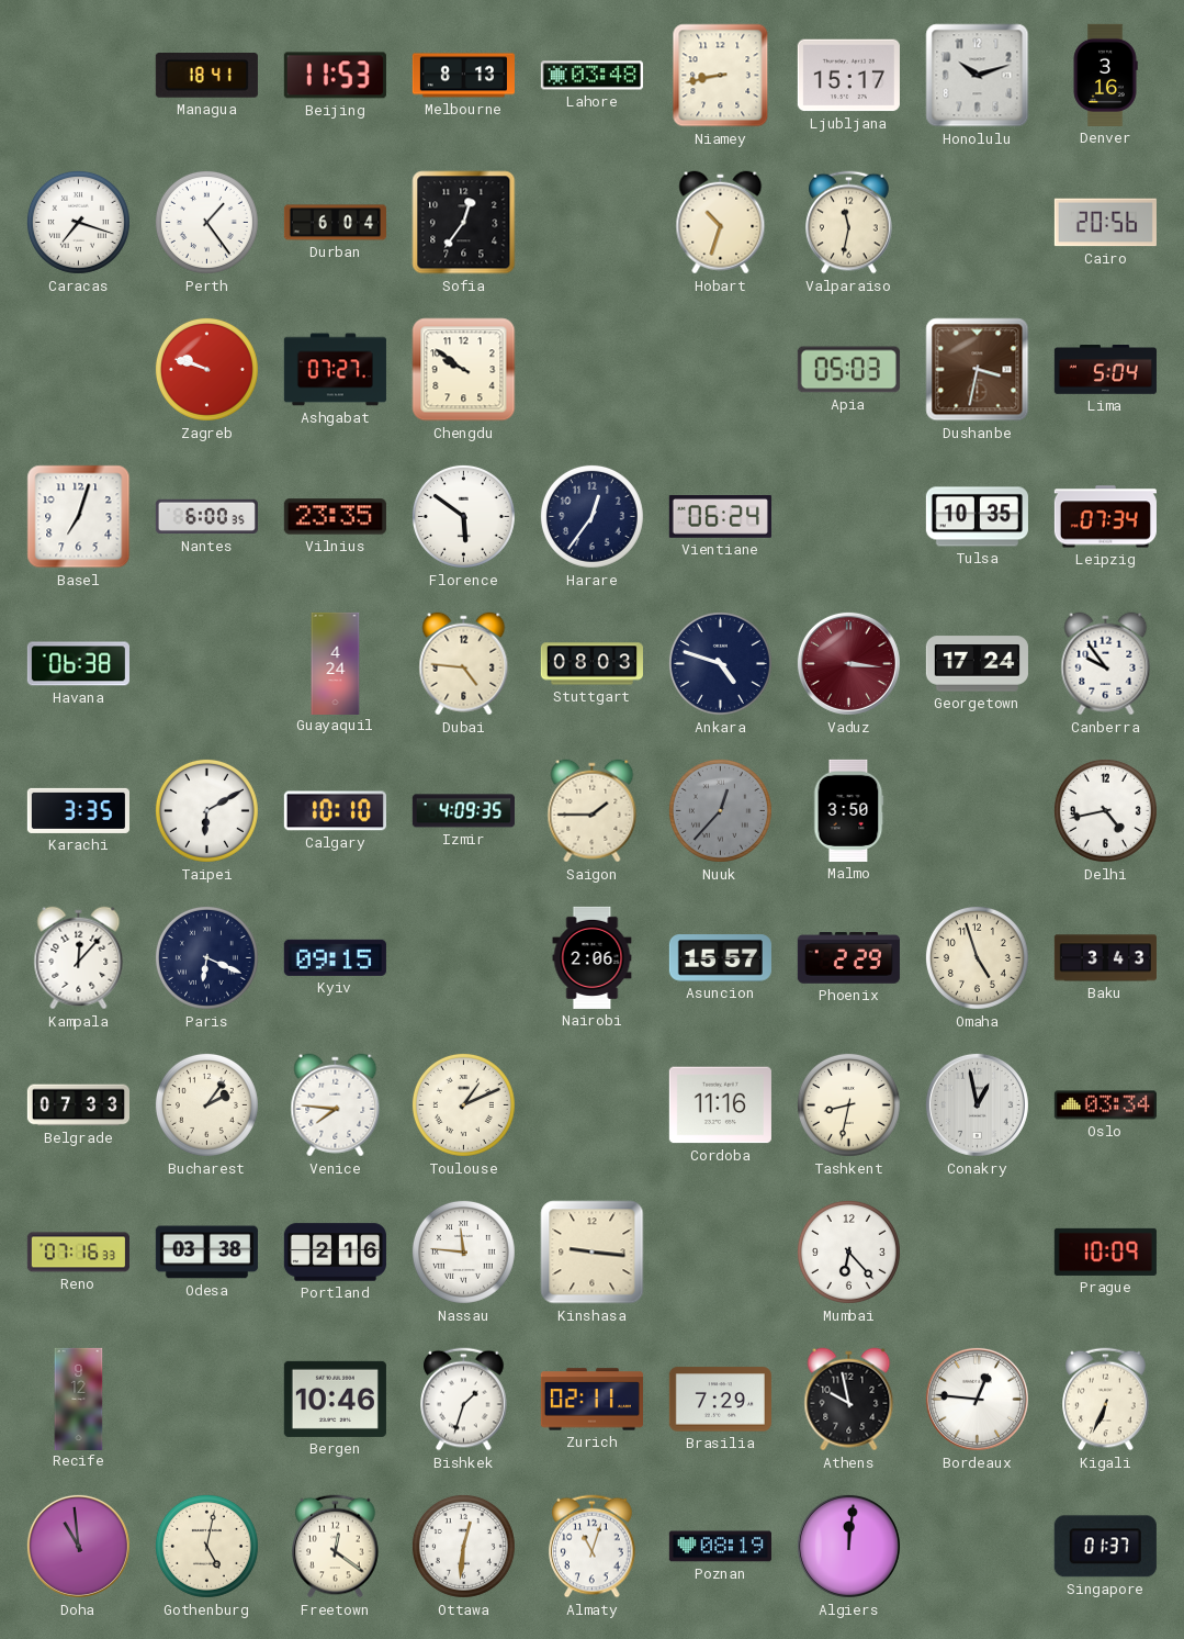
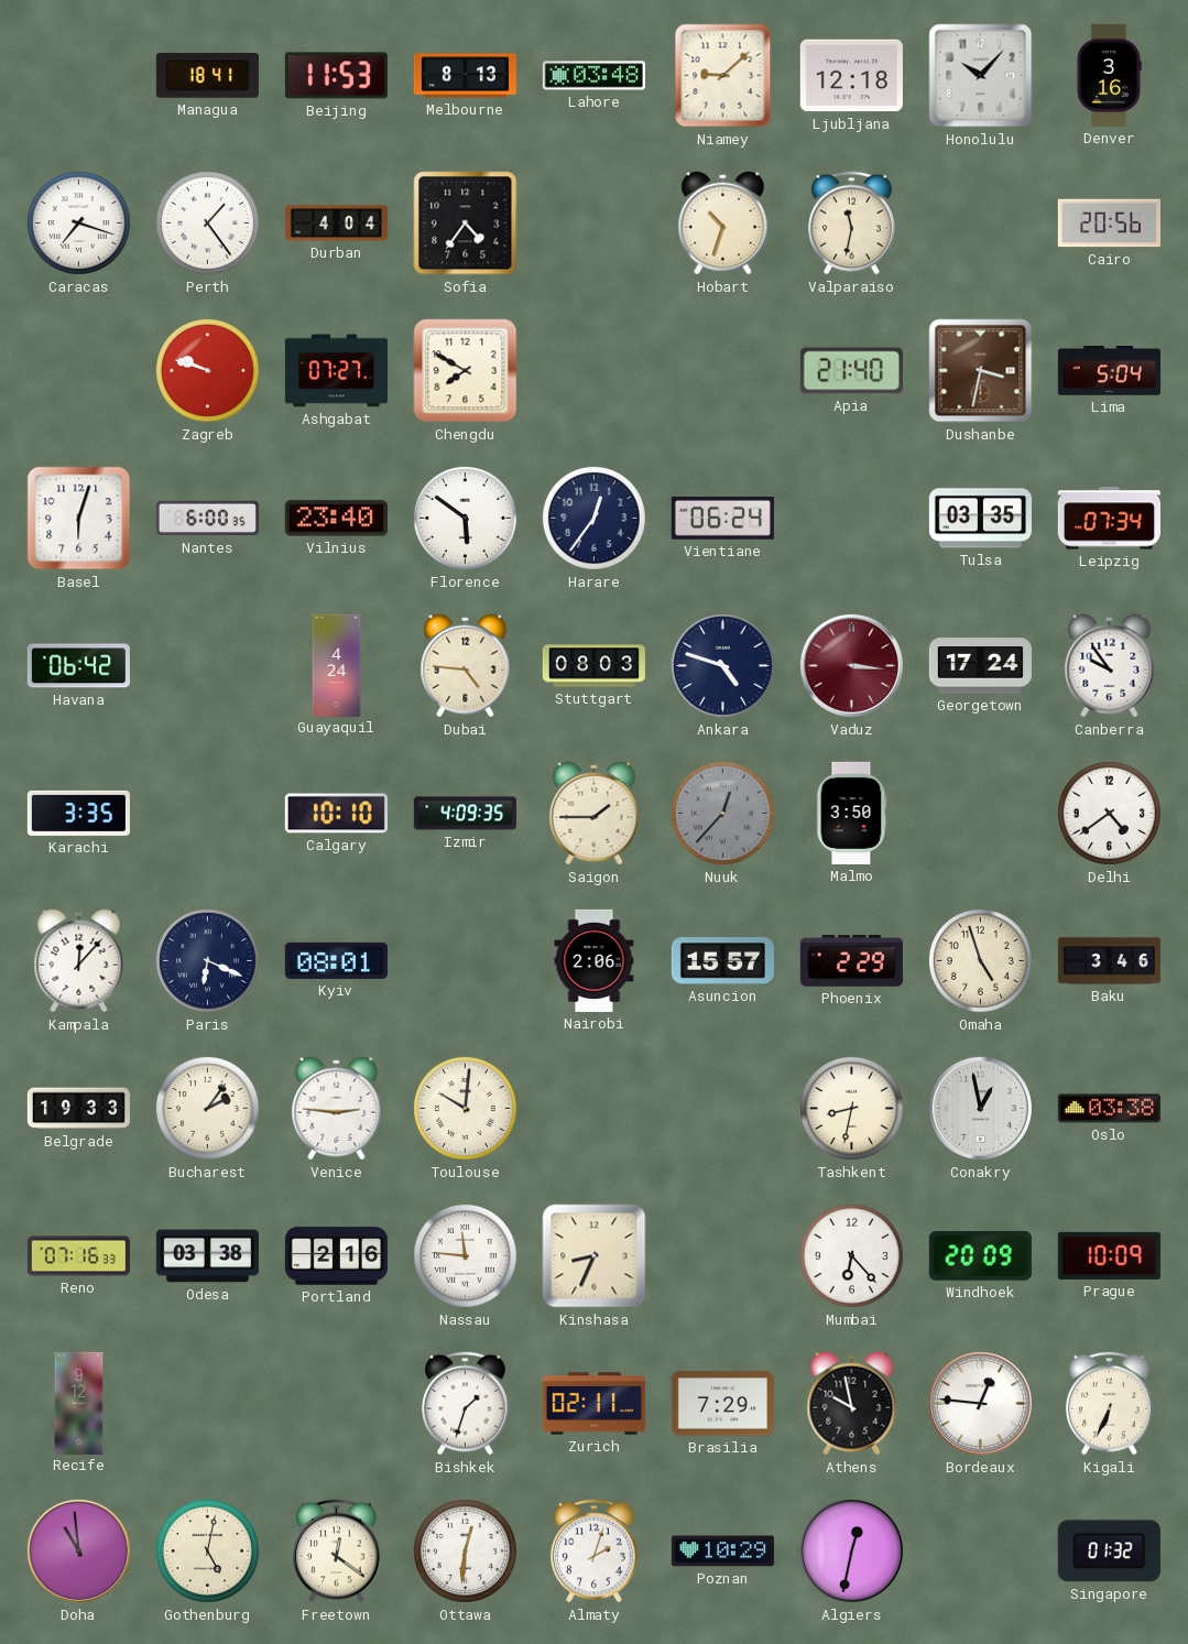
Niamey: 8:43 -> 9:08
Ljubljana: 15:17 -> 12:18
Honolulu: 10:12 -> 10:07
Durban: 6:04 -> 4:04
Sofia: 12:36 -> 4:36
Chengdu: 9:51 -> 7:50
Apia: 05:03 -> 21:40
Basel: 7:03 -> 6:03
Vilnius: 23:35 -> 23:40
Tulsa: 10:35 -> 03:35
Havana: 06:38 -> 06:42
Taipei: 6:10 -> none
Delhi: 4:43 -> 4:39
Kyiv: 09:15 -> 08:01
Baku: 3:43 -> 3:46
Belgrade: 07:33 -> 19:33
Venice: 7:46 -> 2:46
Toulouse: 1:11 -> 10:01
Cordoba: 11:16 -> none
Oslo: 03:34 -> 03:38
Kinshasa: 9:16 -> 8:34
Windhoek: none -> 20:09
Bergen: 10:46 -> none
Almaty: 11:03 -> 2:03
Poznan: 08:19 -> 10:29
Algiers: 12:01 -> 12:32
Singapore: 01:37 -> 01:32
